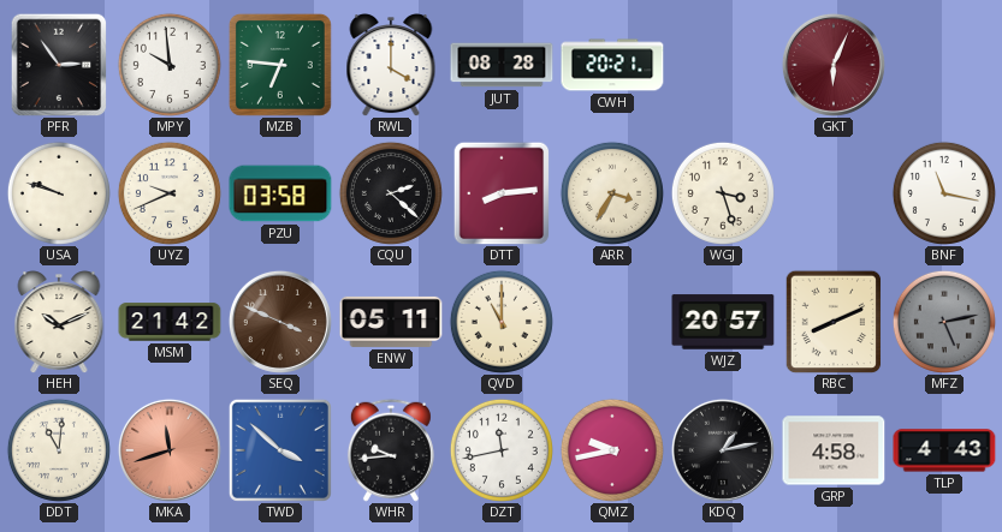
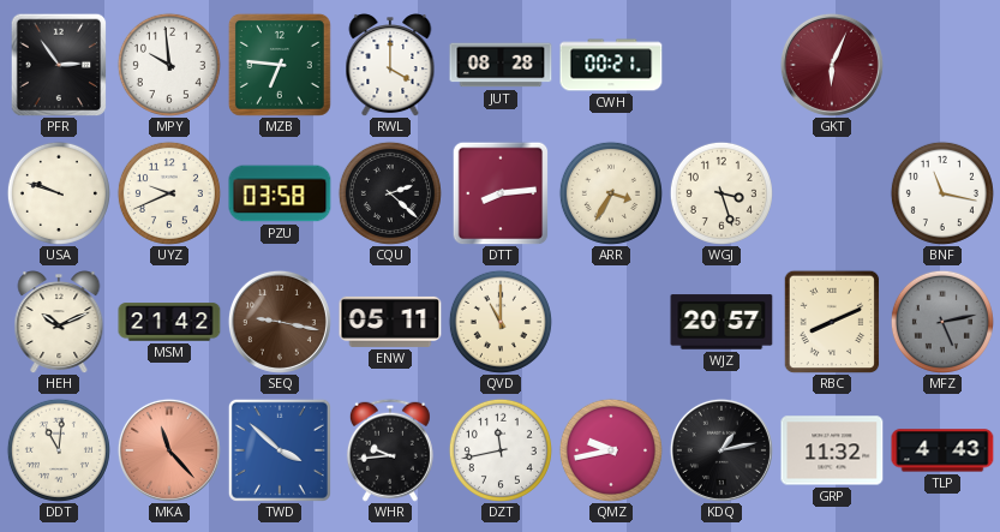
CWH: 20:21 -> 00:21
SEQ: 3:49 -> 9:17
MKA: 11:42 -> 11:23
GRP: 4:58 -> 11:32
